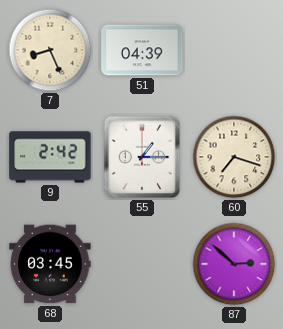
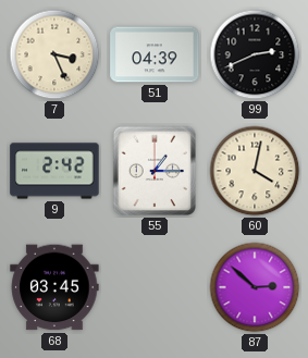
7: 8:26 -> 3:26
99: none -> 2:41
60: 7:18 -> 4:02
